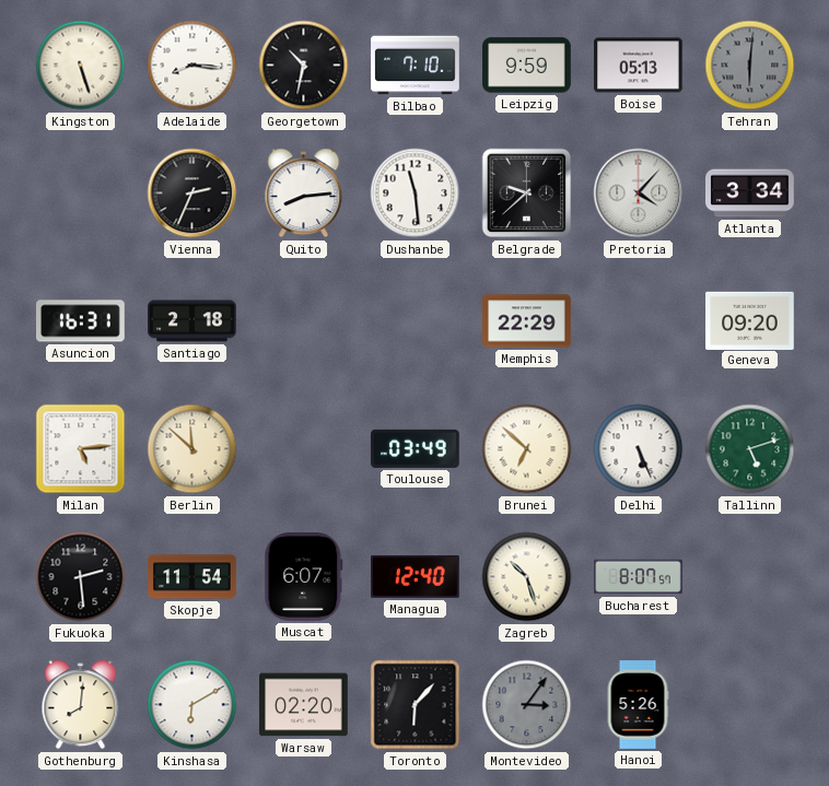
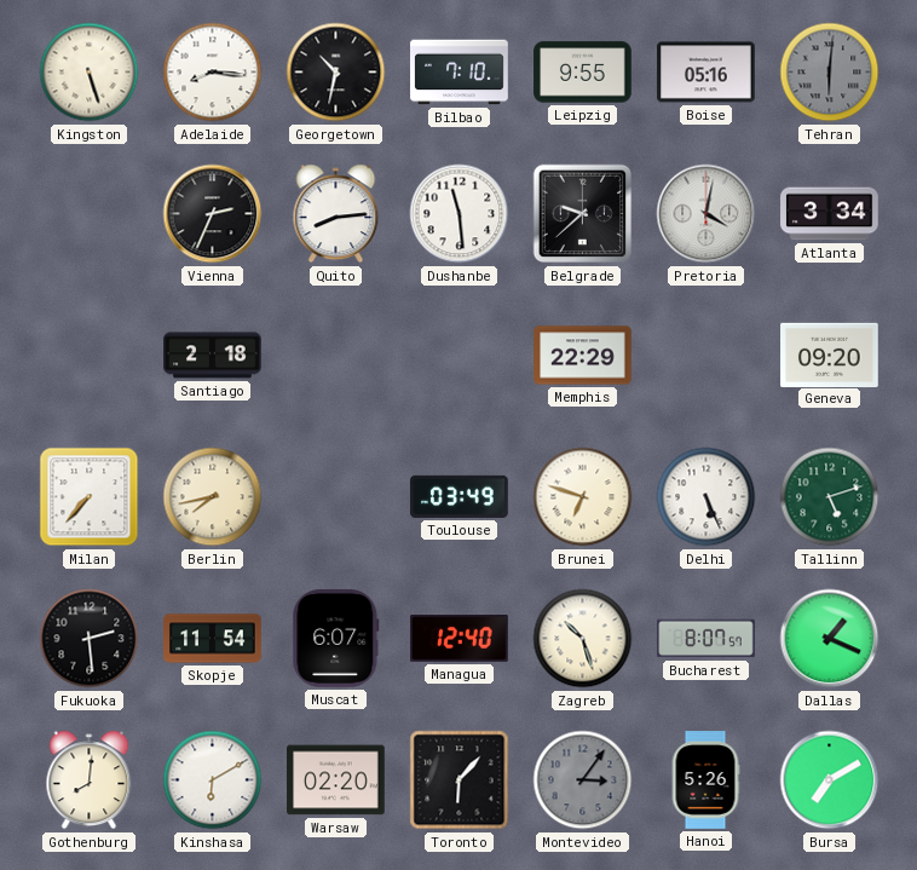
Leipzig: 9:59 -> 9:55
Boise: 05:13 -> 05:16
Pretoria: 4:07 -> 4:02
Asuncion: 16:31 -> none
Milan: 5:14 -> 7:37
Berlin: 11:52 -> 7:43
Brunei: 6:52 -> 6:48
Dallas: none -> 1:19
Bursa: none -> 7:10
